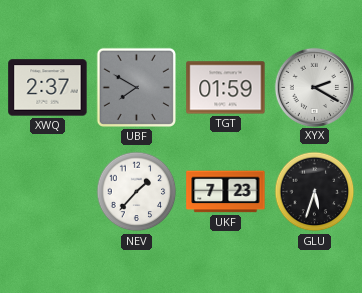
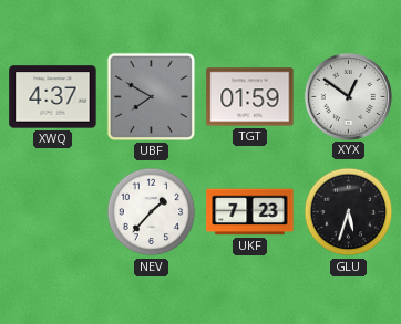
XWQ: 2:37 -> 4:37
XYX: 2:20 -> 12:51
